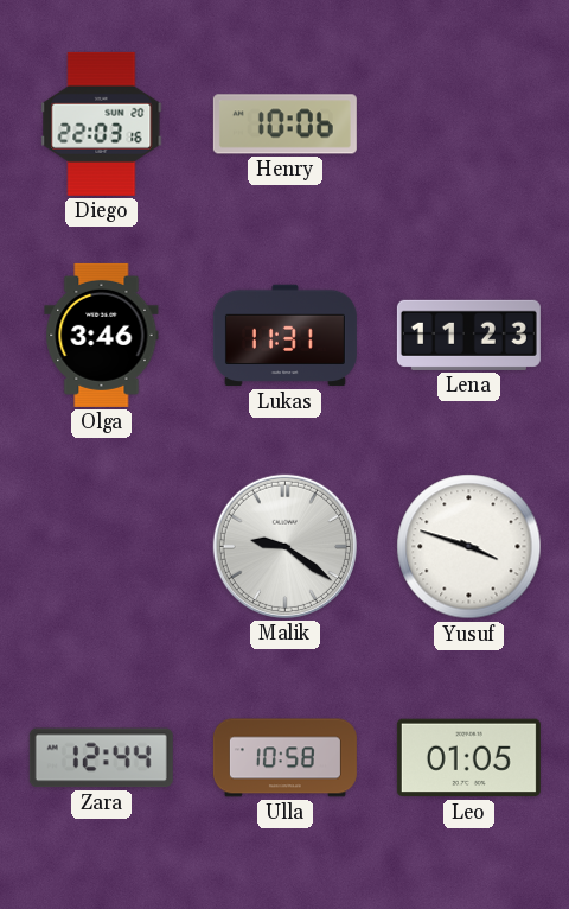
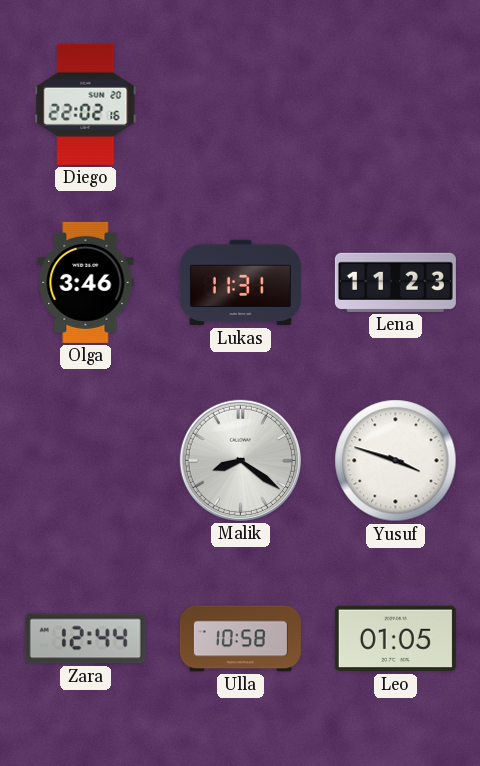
Diego: 22:03 -> 22:02
Henry: 10:06 -> none
Malik: 9:21 -> 8:21
